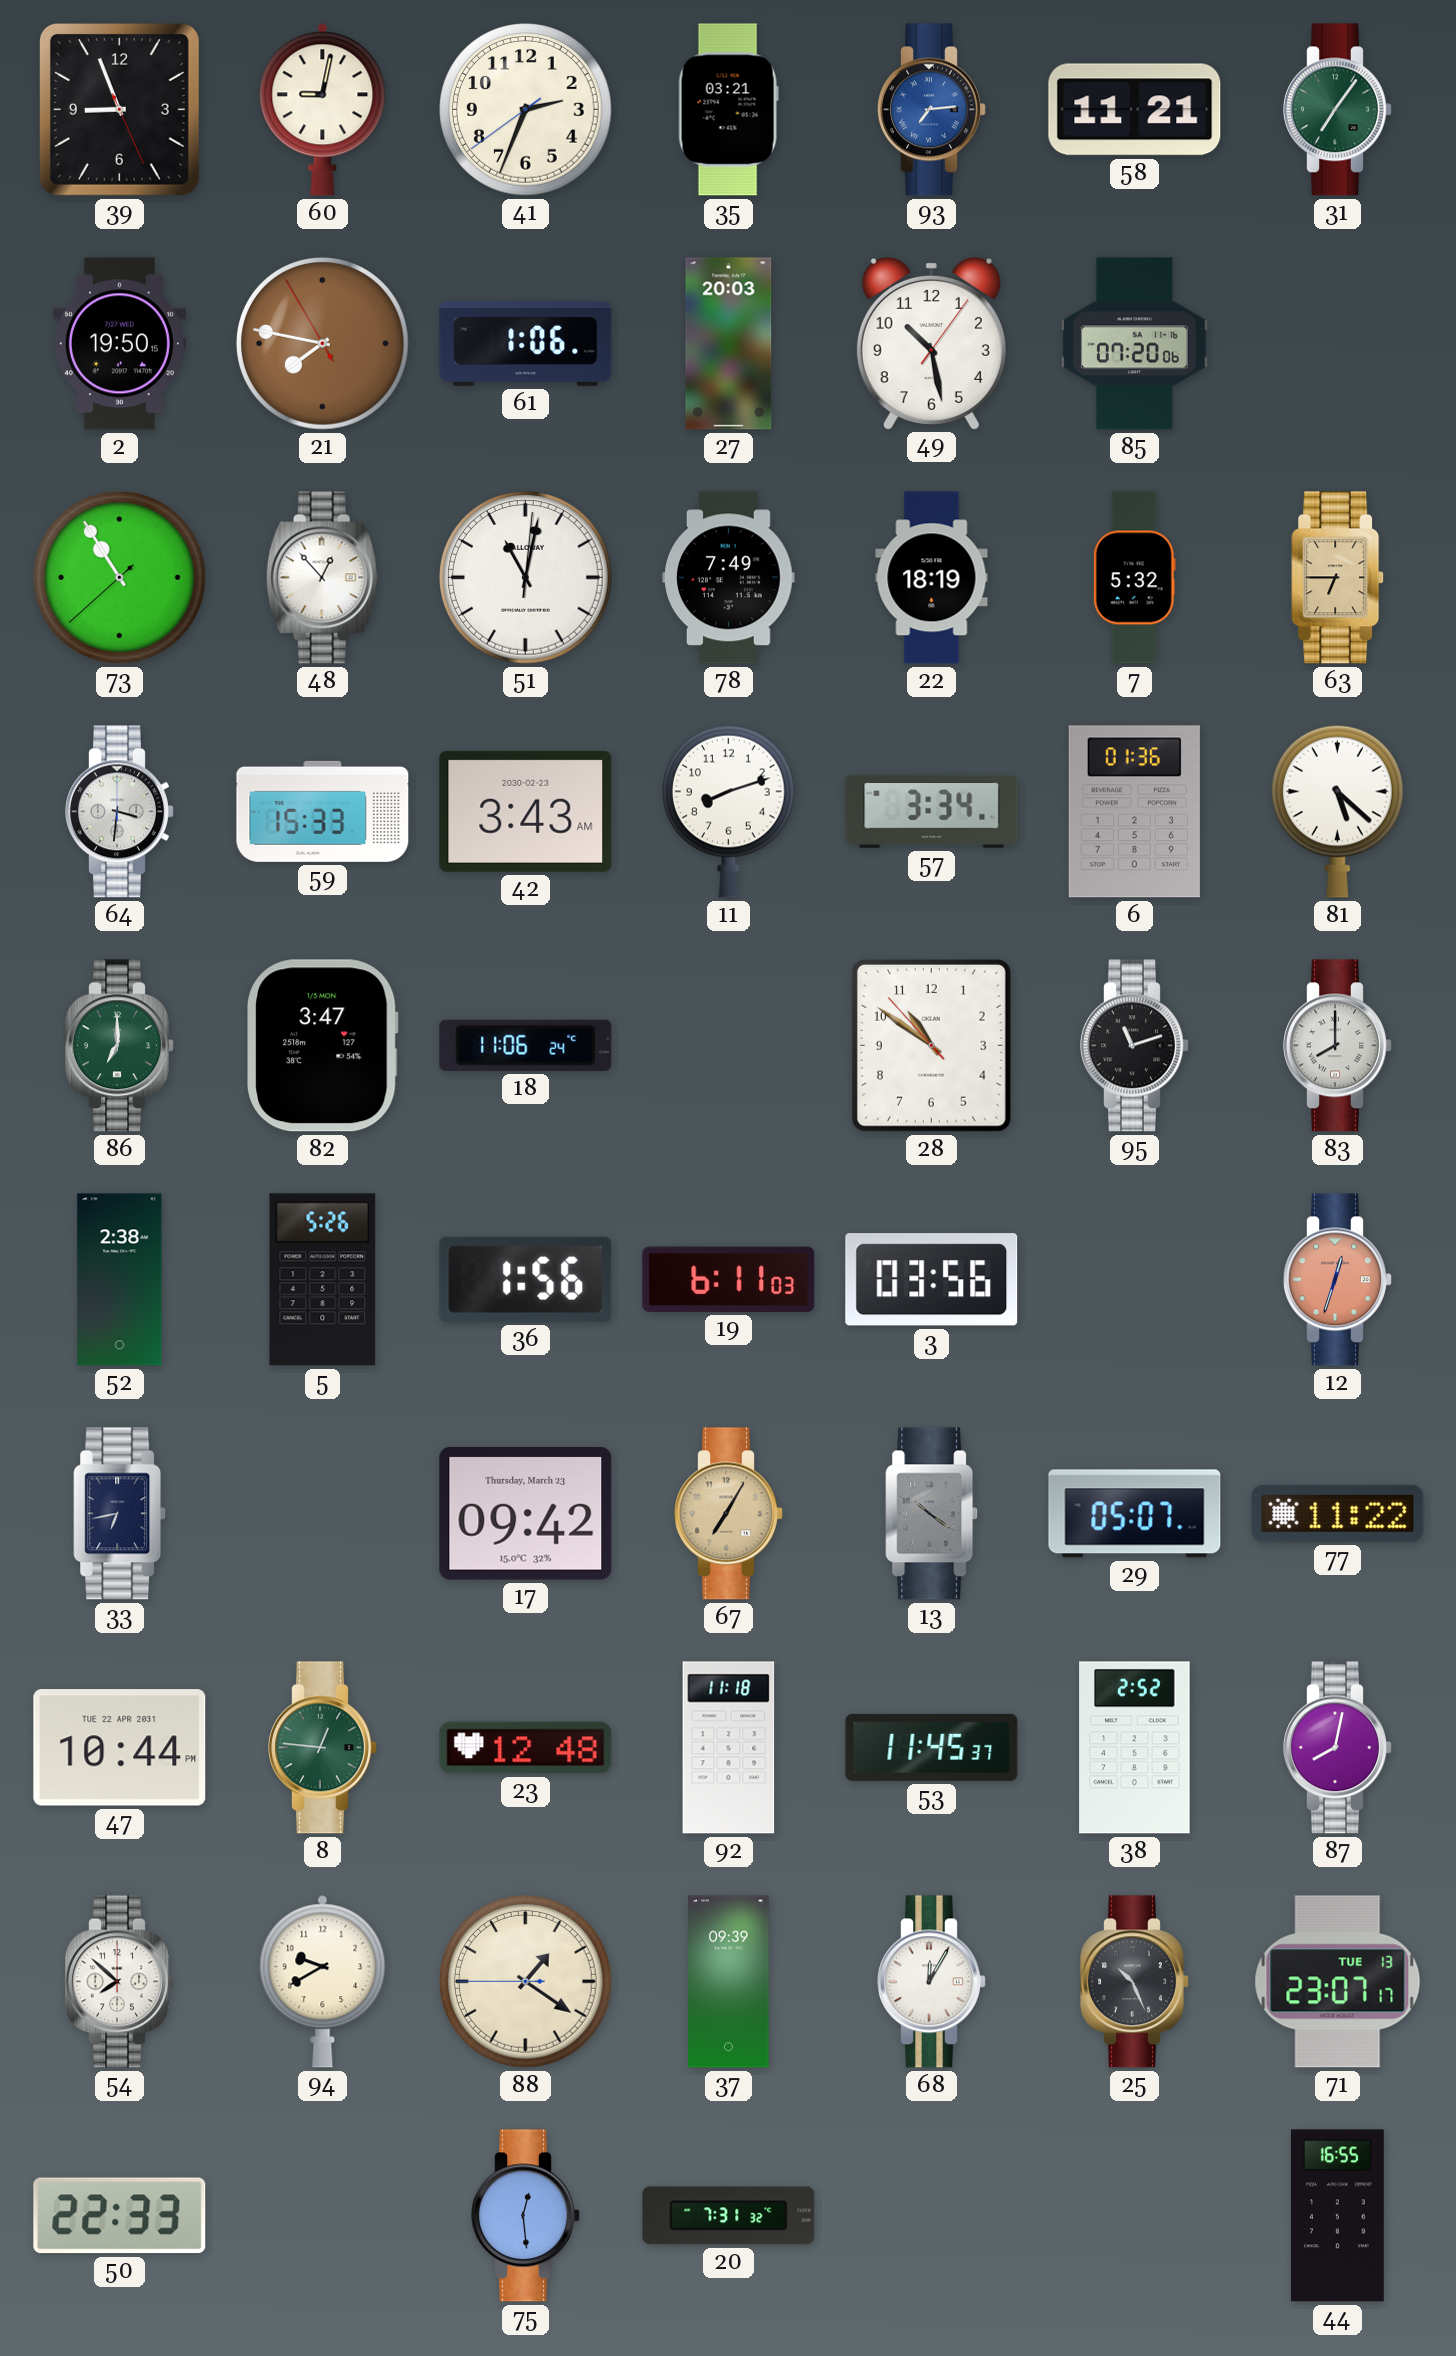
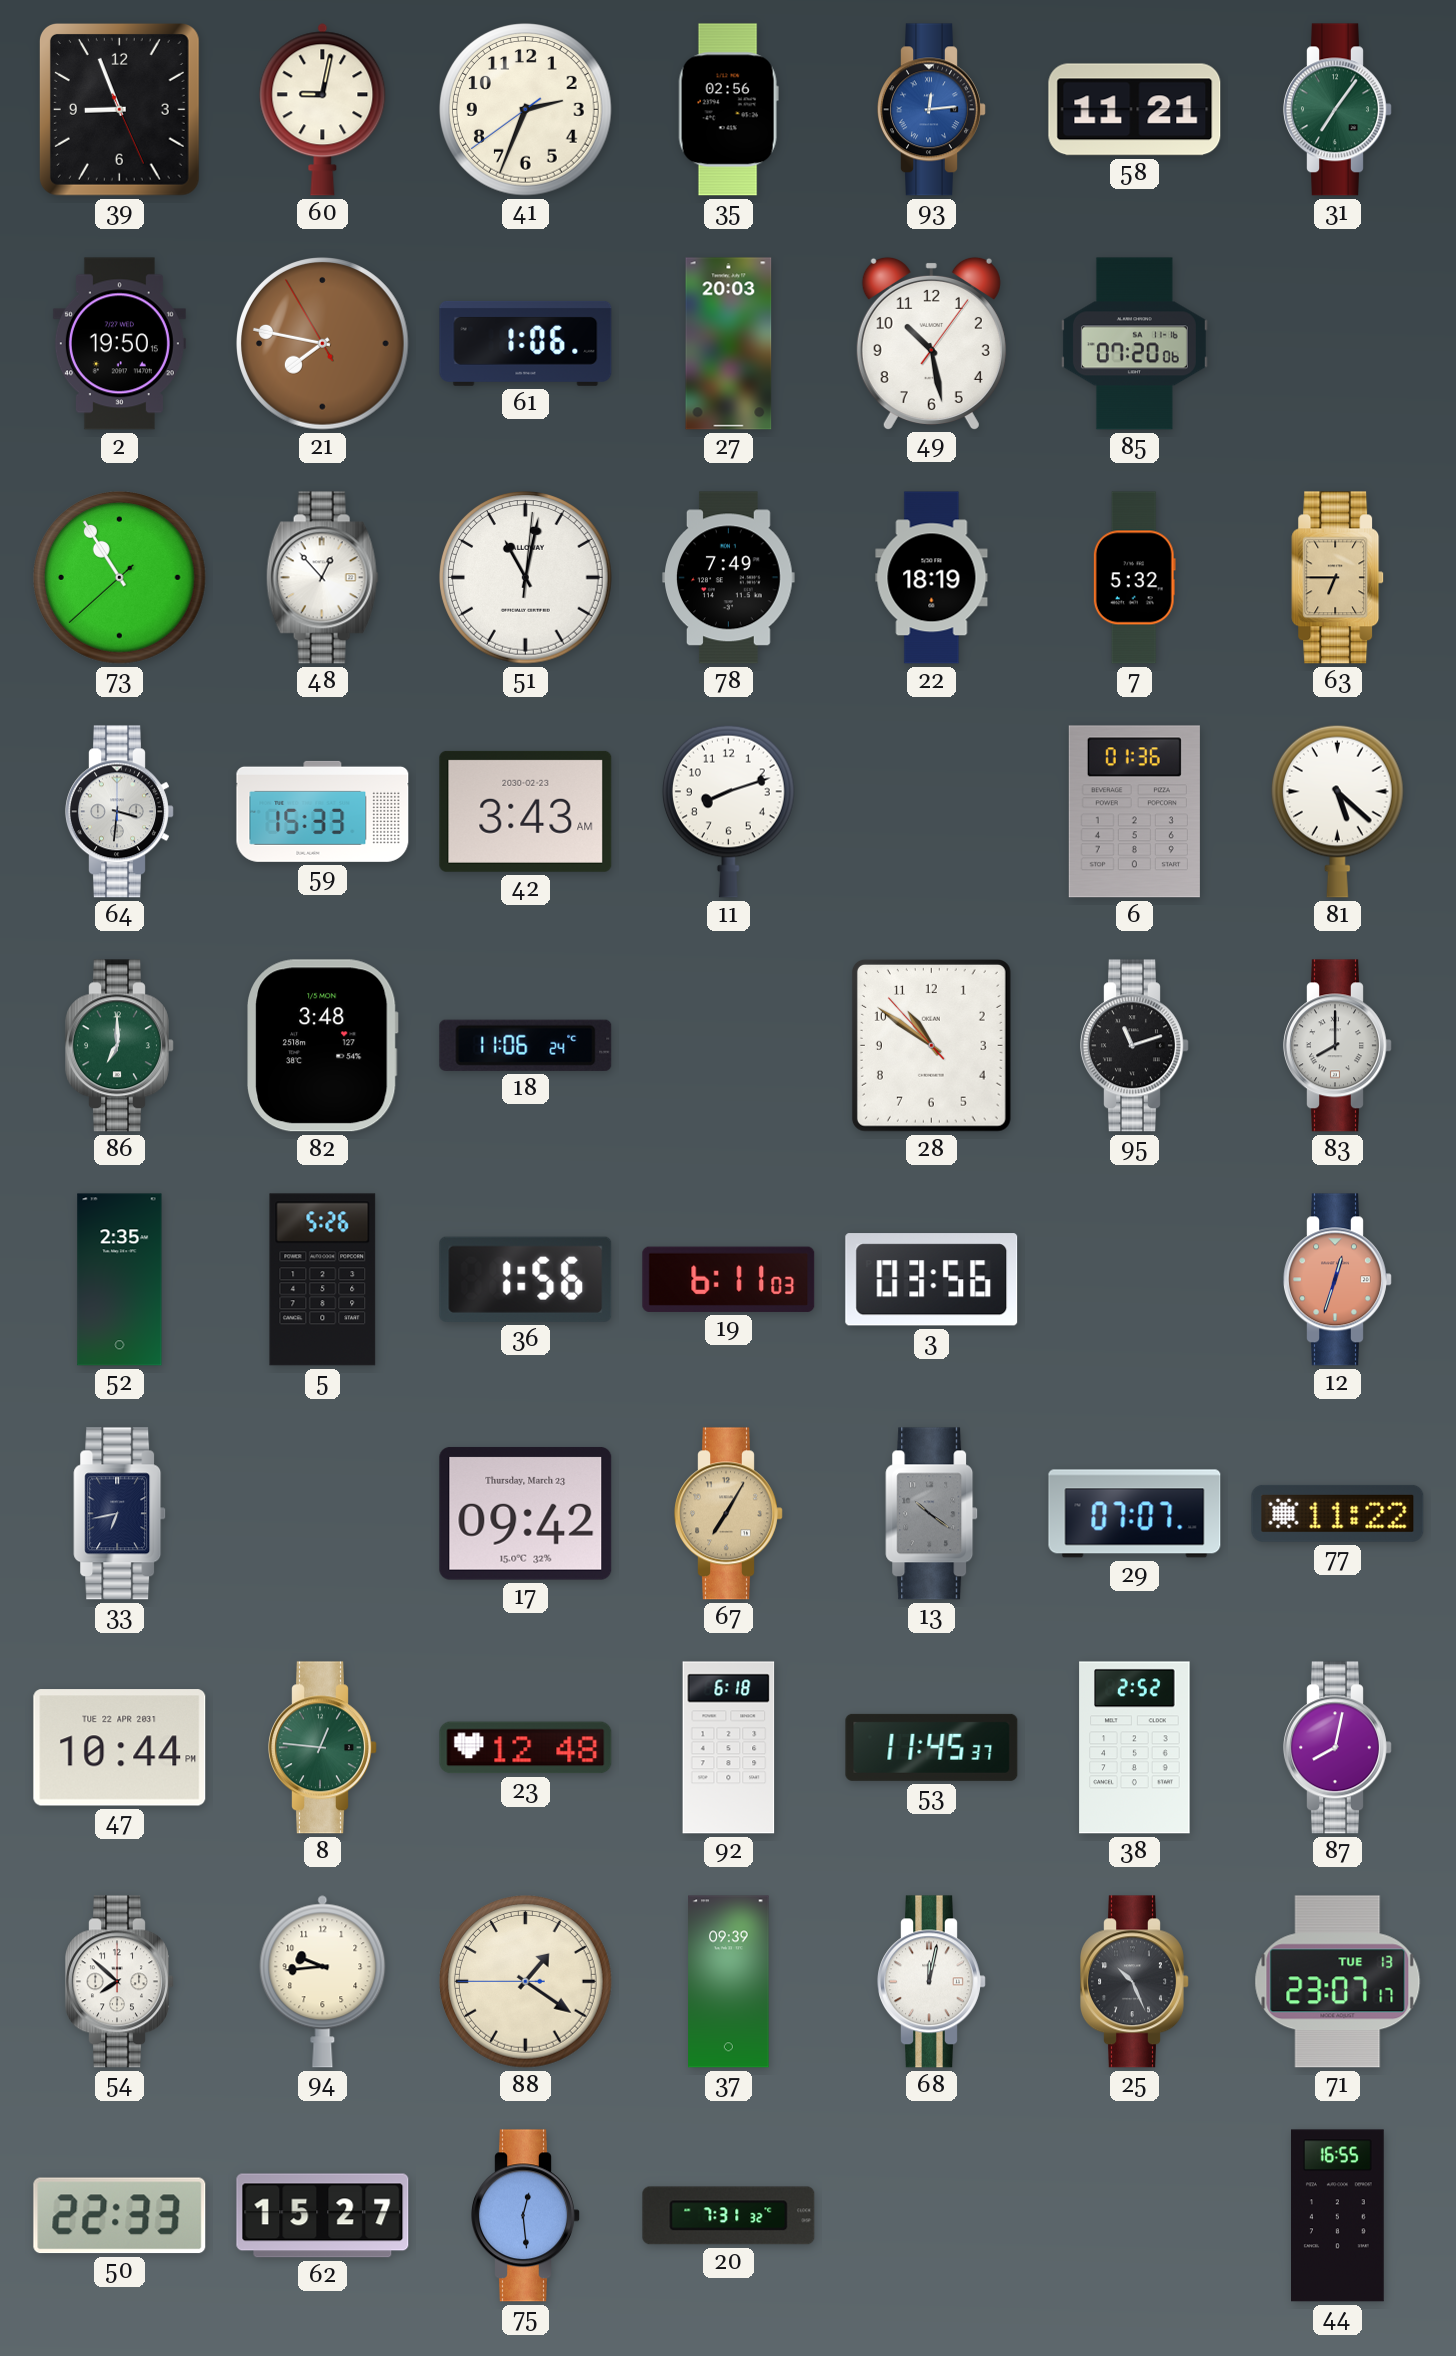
35: 03:21 -> 02:56
93: 7:14 -> 12:14
57: 3:34 -> none
82: 3:47 -> 3:48
52: 2:38 -> 2:35
29: 05:07 -> 07:07
92: 11:18 -> 6:18
94: 9:40 -> 9:44
68: 12:05 -> 12:02
62: none -> 15:27
